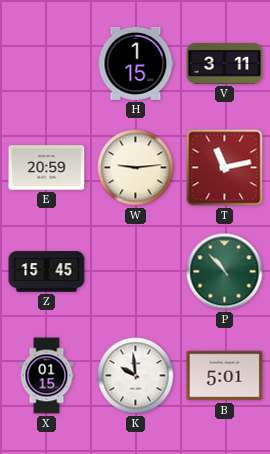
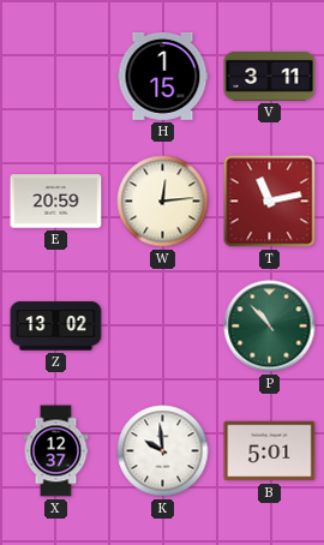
W: 9:14 -> 12:14
Z: 15:45 -> 13:02
X: 01:15 -> 12:37
